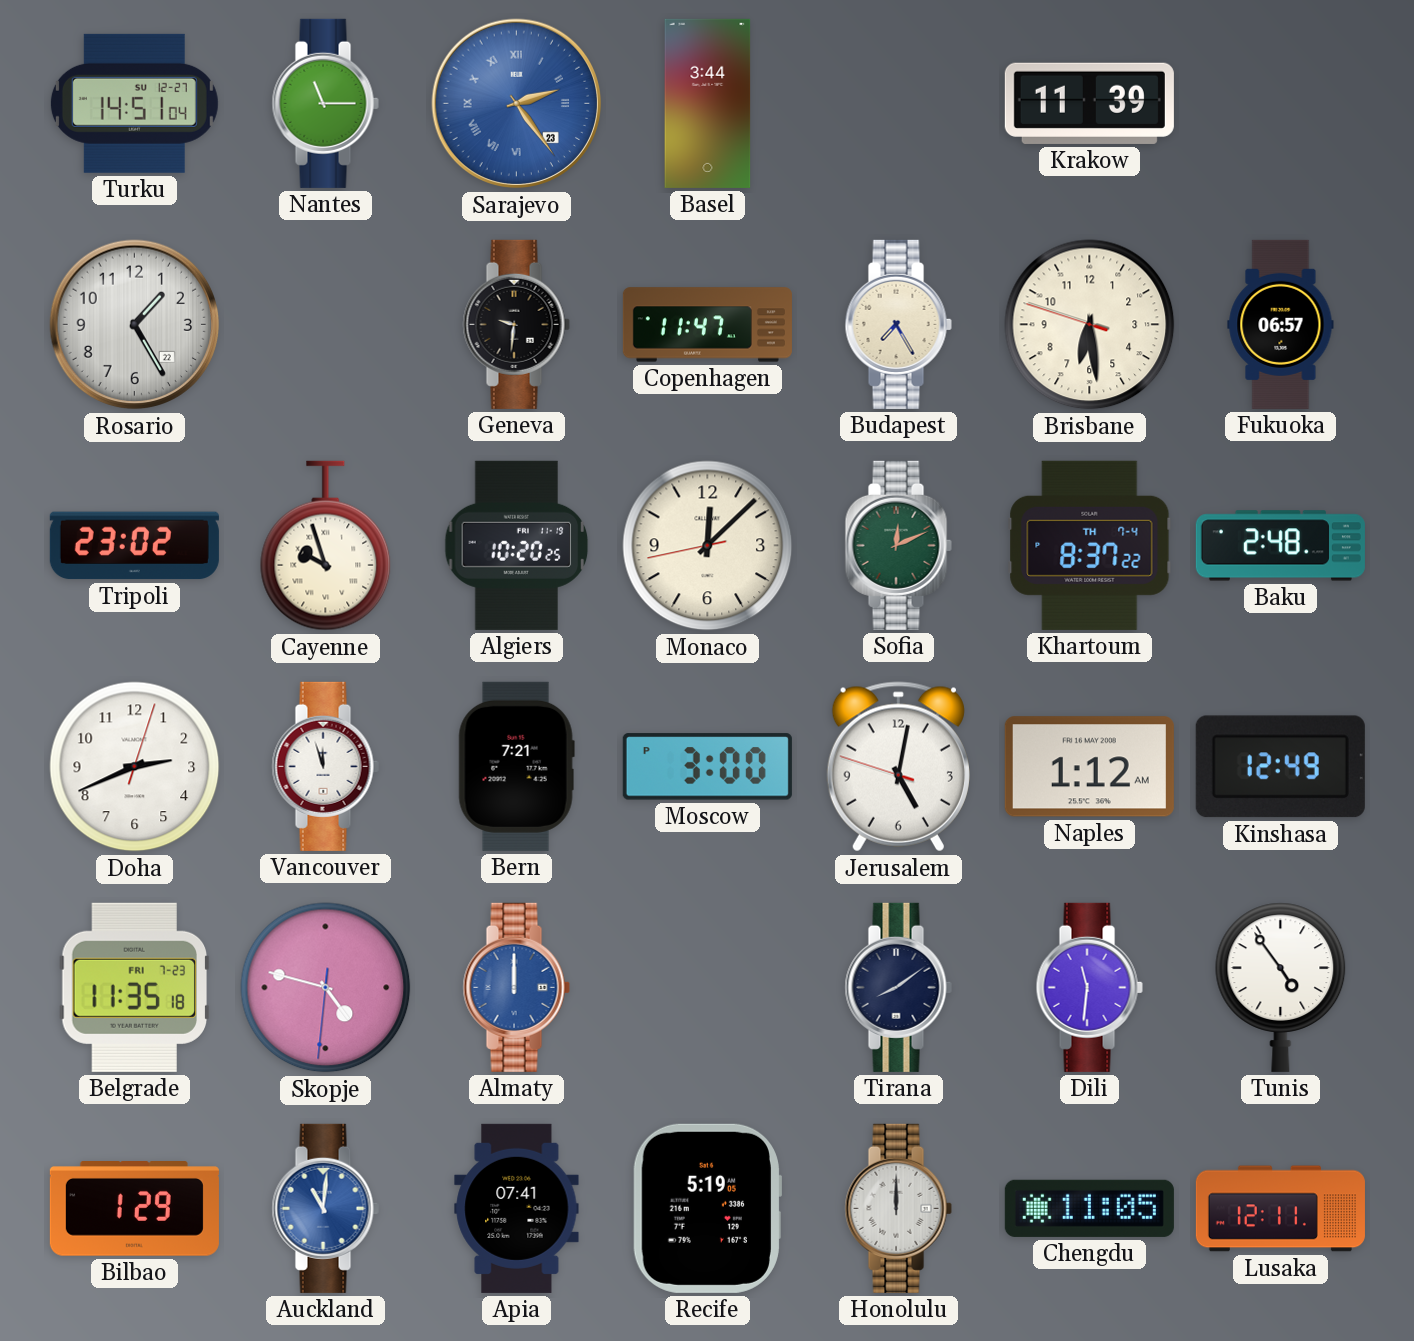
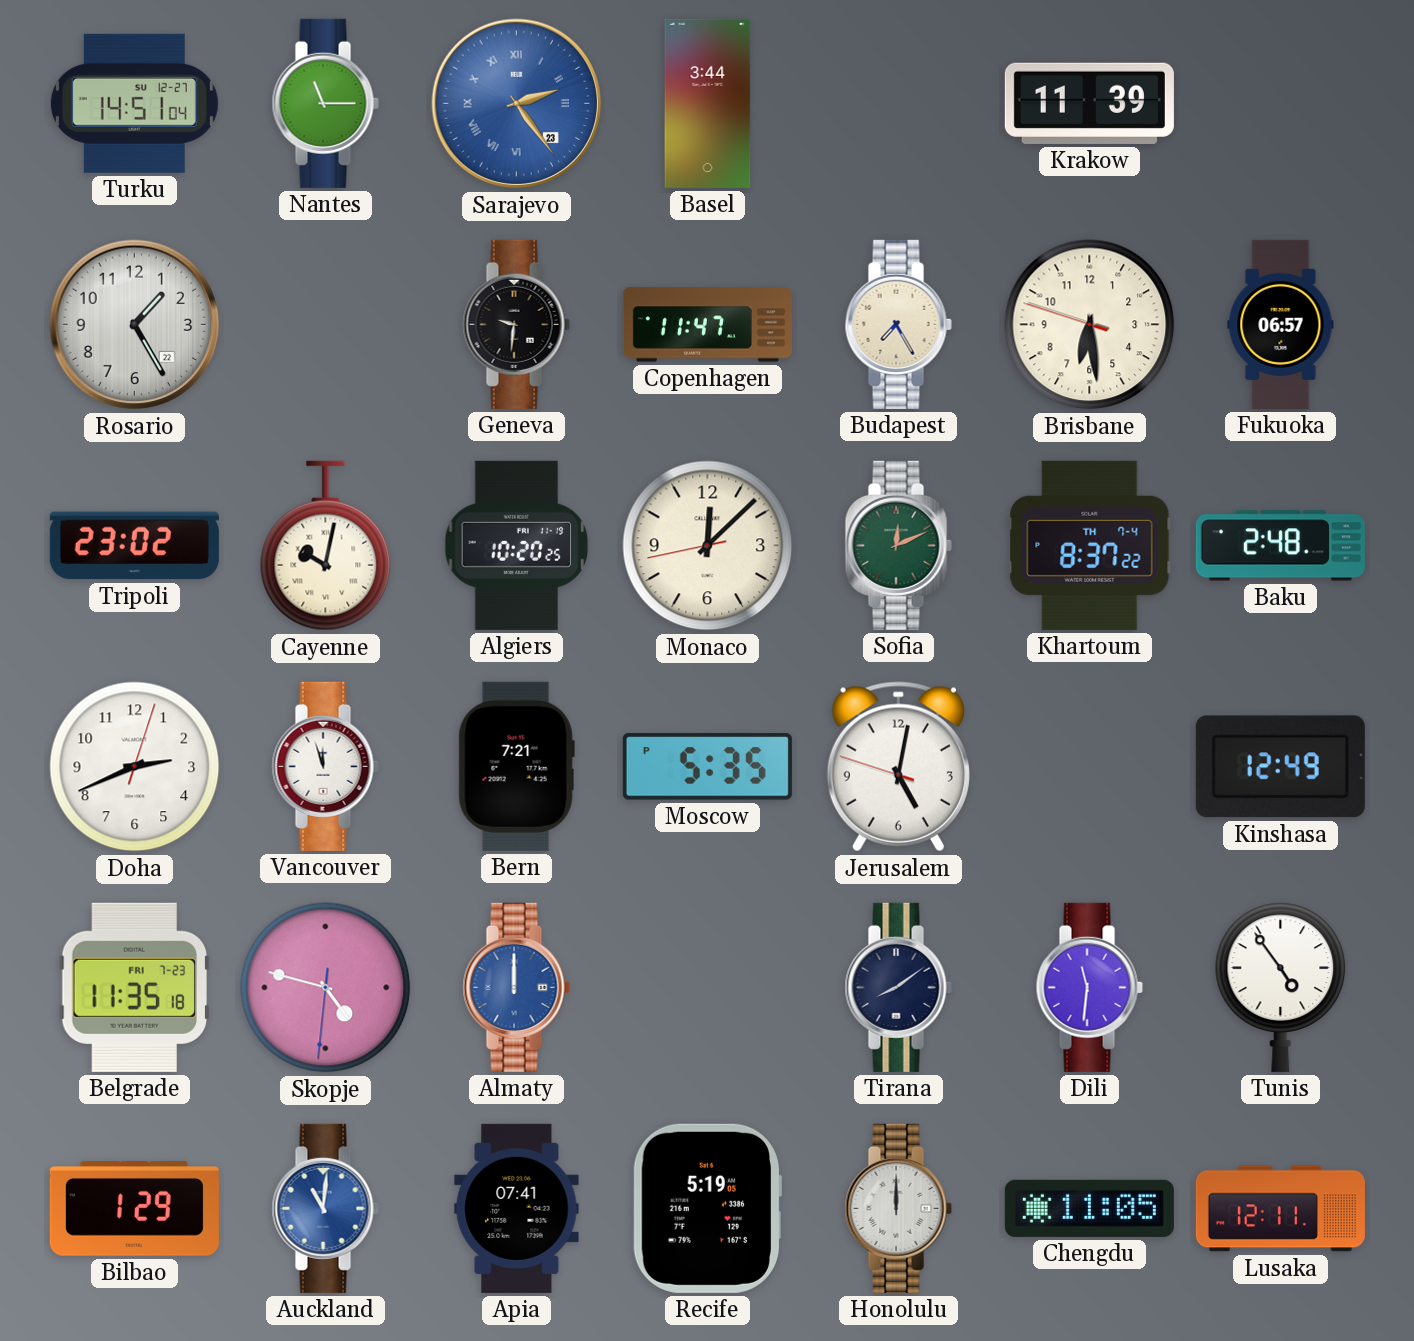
Cayenne: 9:57 -> 10:02
Moscow: 3:00 -> 5:35
Naples: 1:12 -> none
